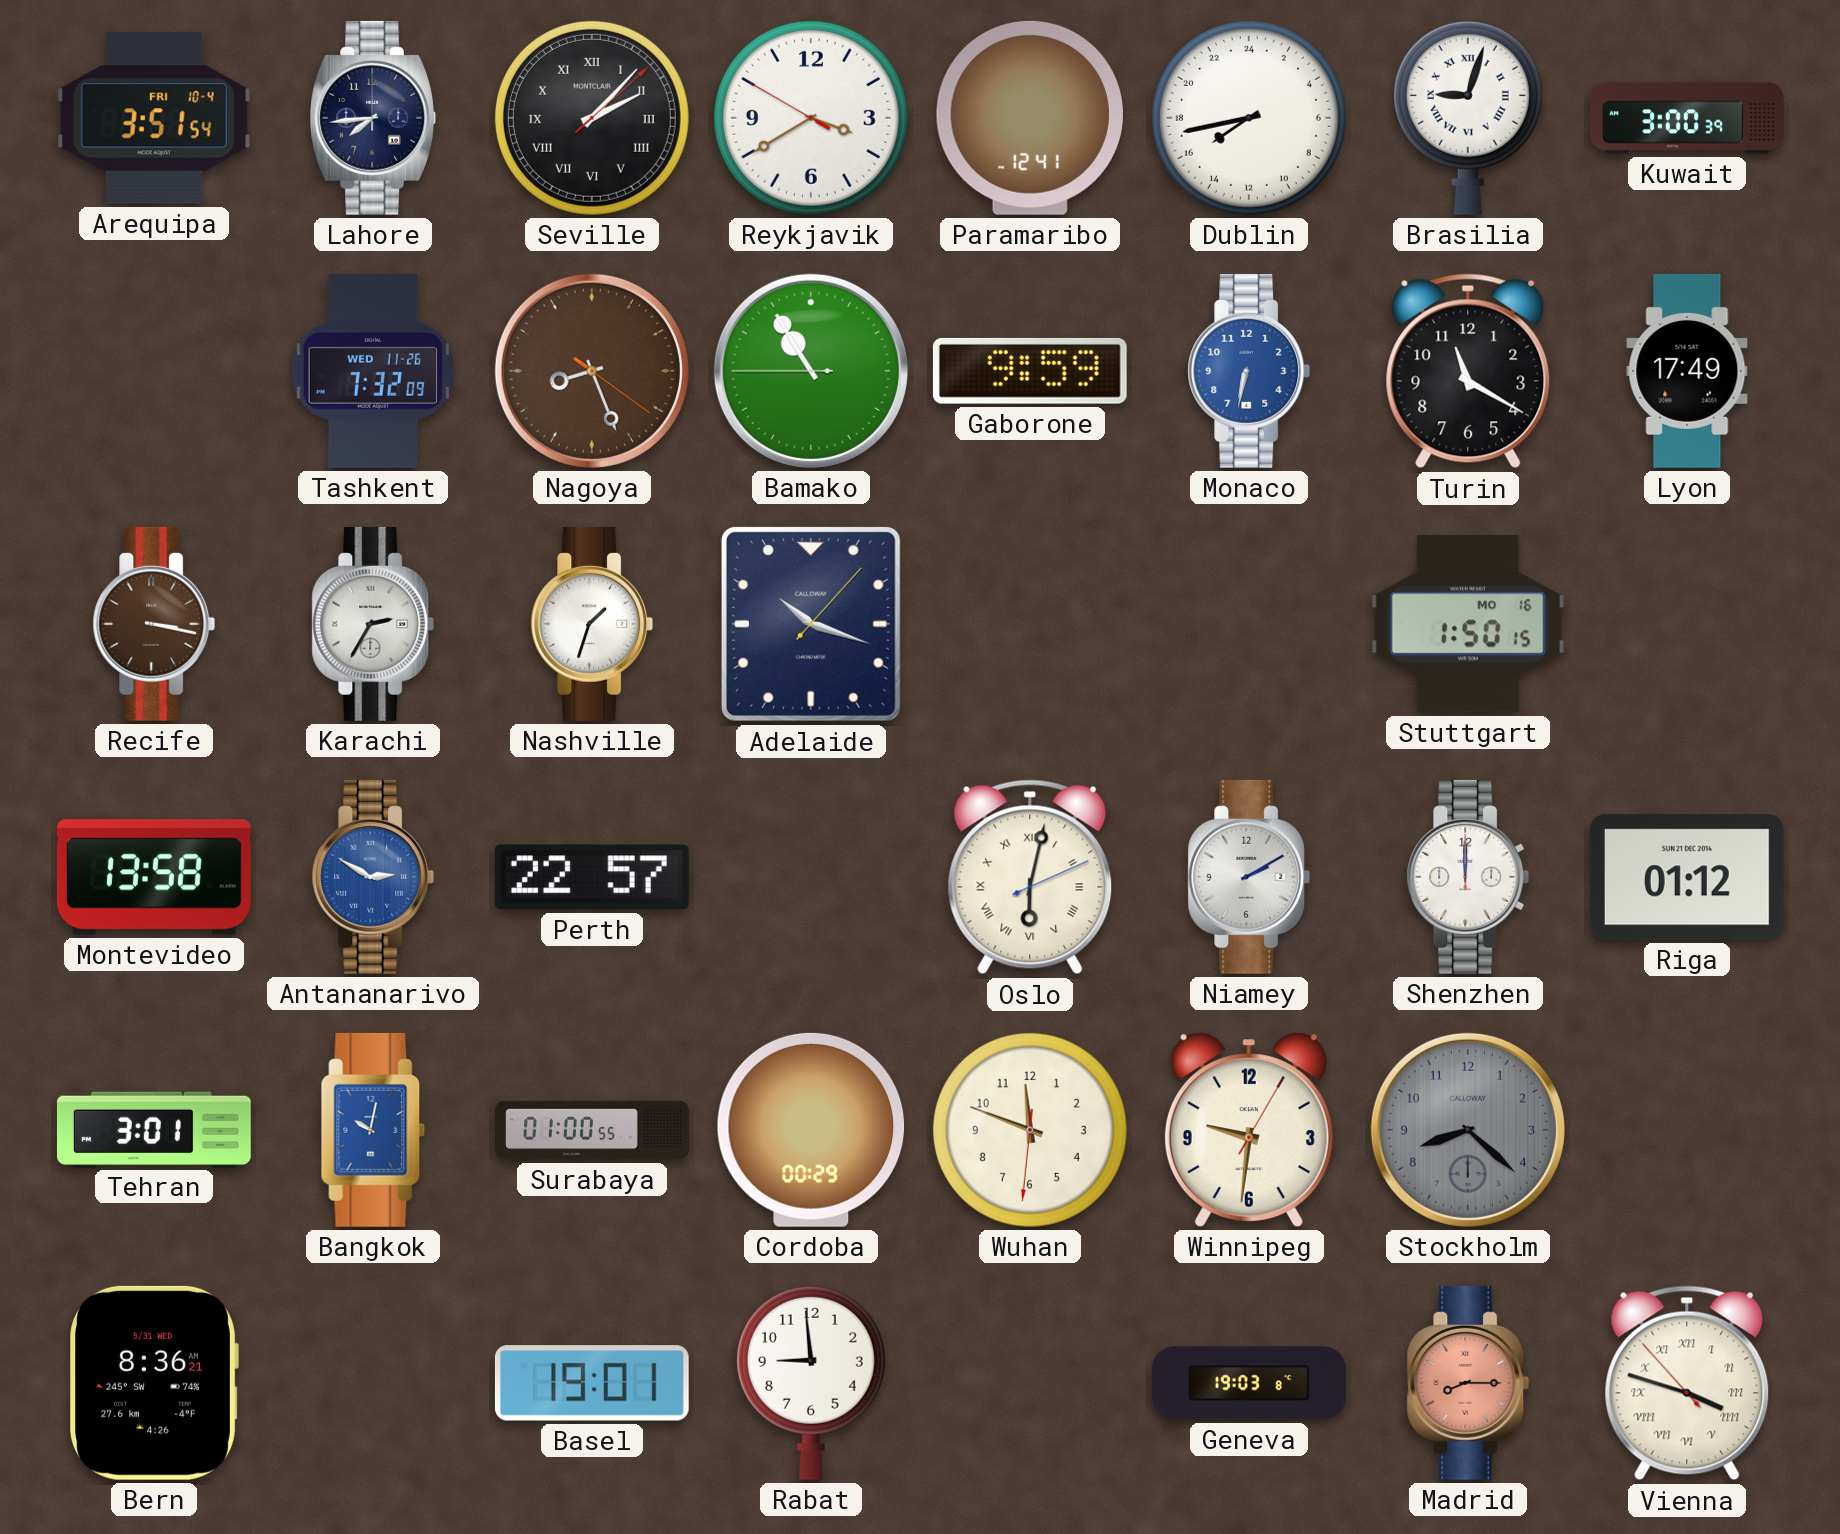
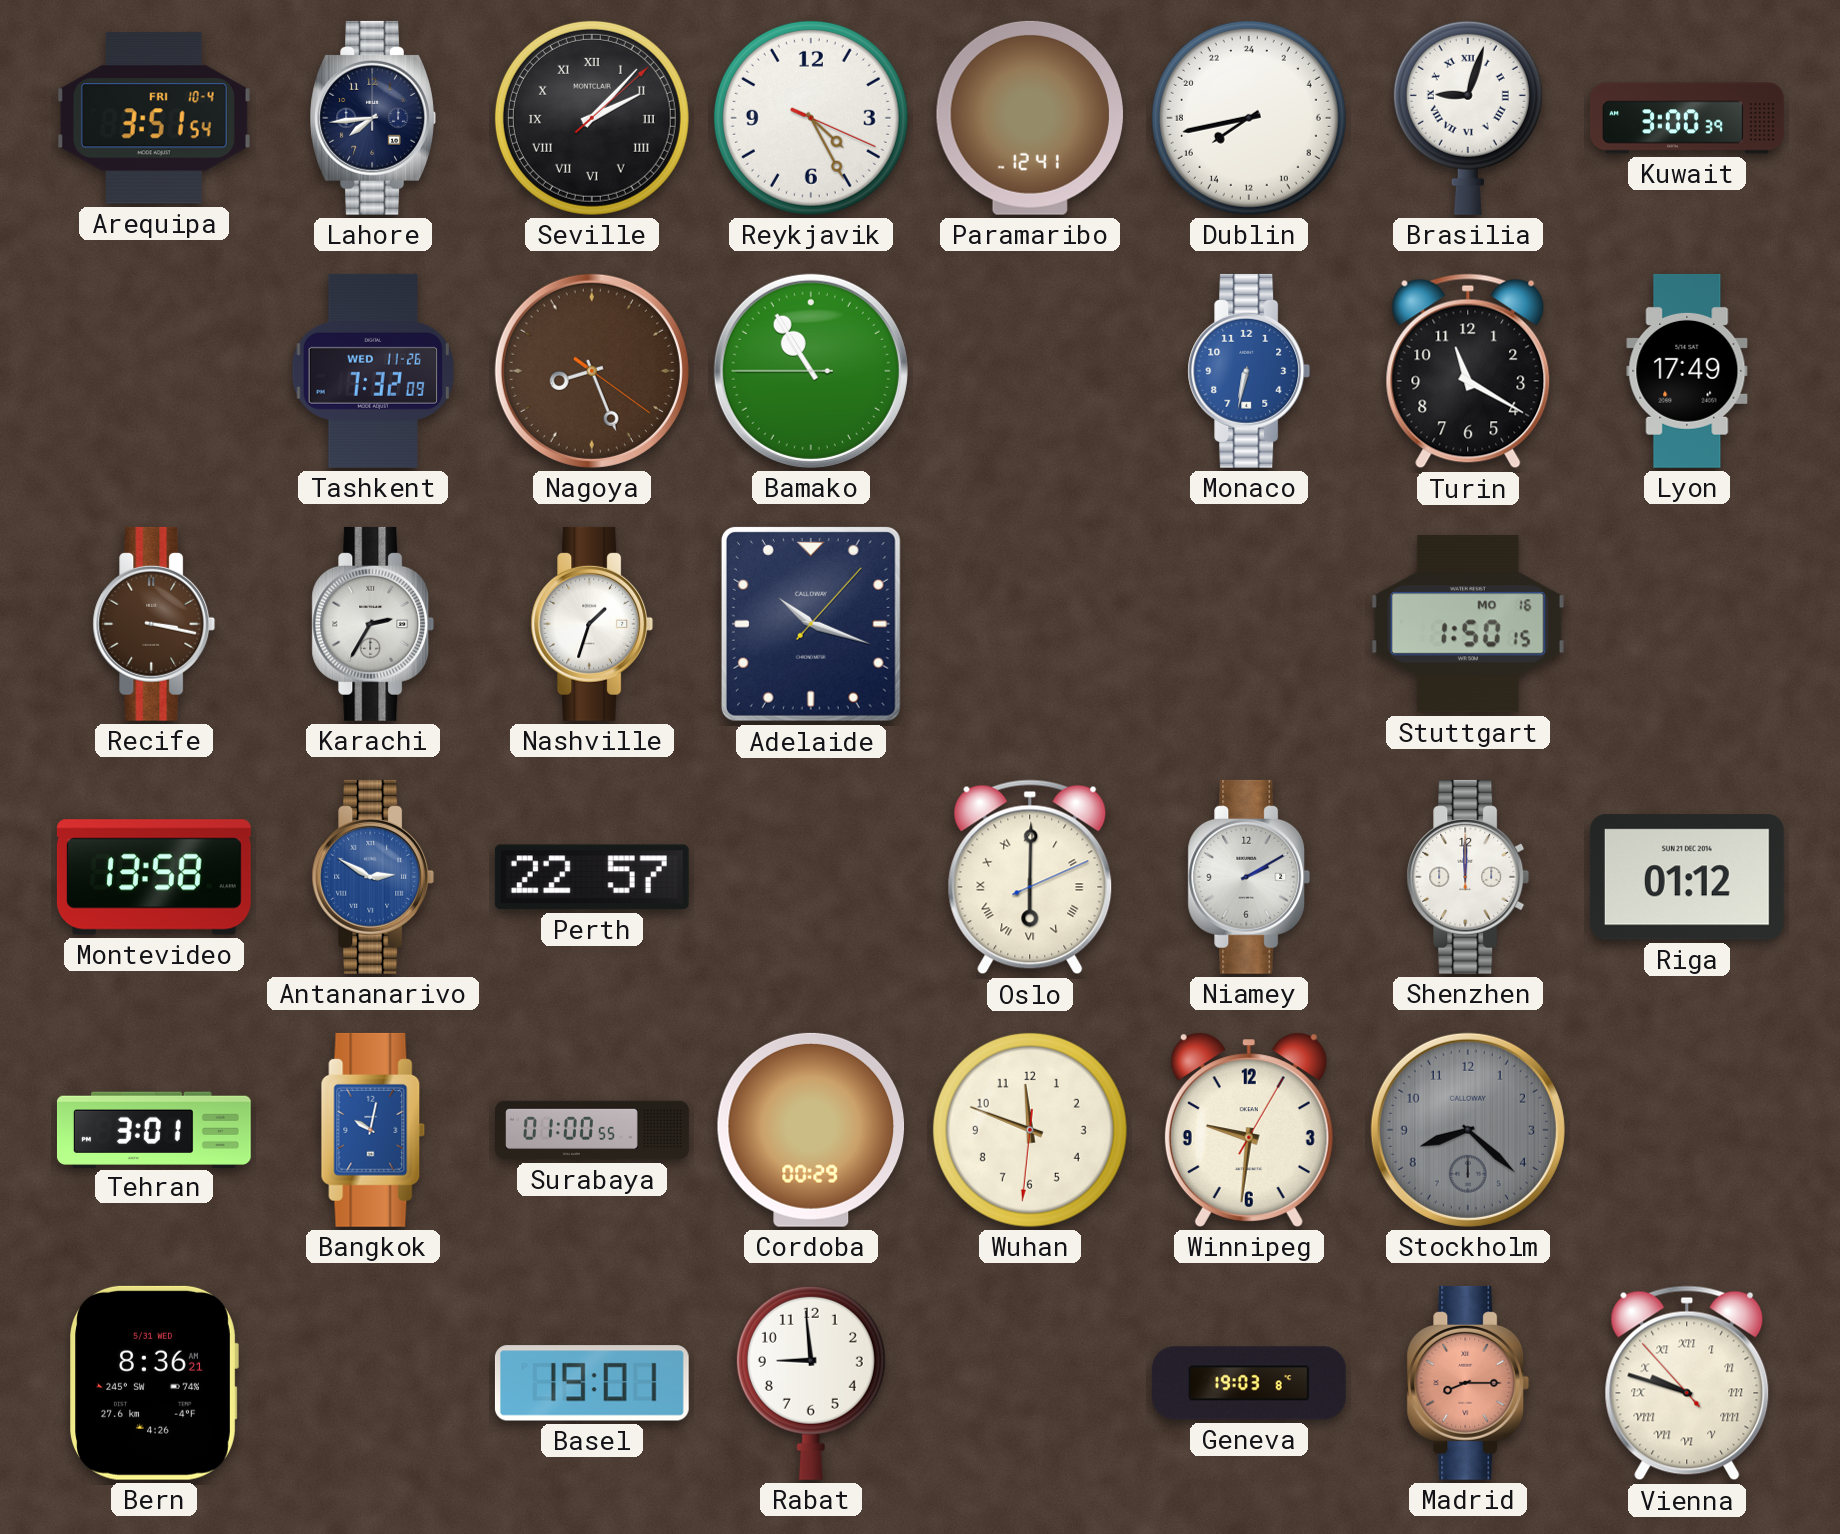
Reykjavik: 3:39 -> 4:25
Gaborone: 9:59 -> none
Oslo: 6:02 -> 6:00
Vienna: 3:47 -> 9:47
